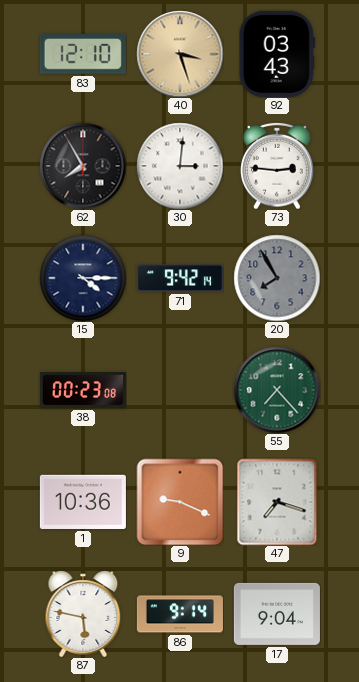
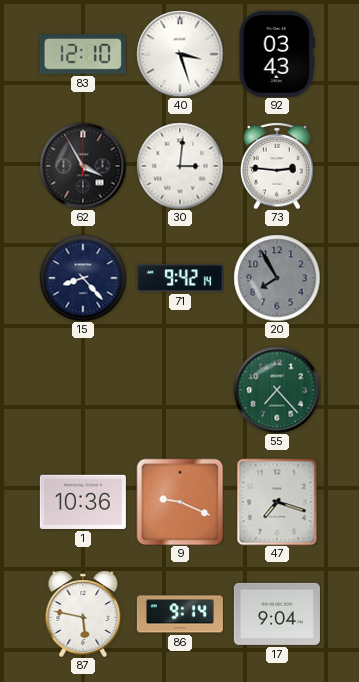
40 dial: champagne -> white
62: 7:55 -> 3:55
15: 4:15 -> 8:23
38: 00:23 -> none
